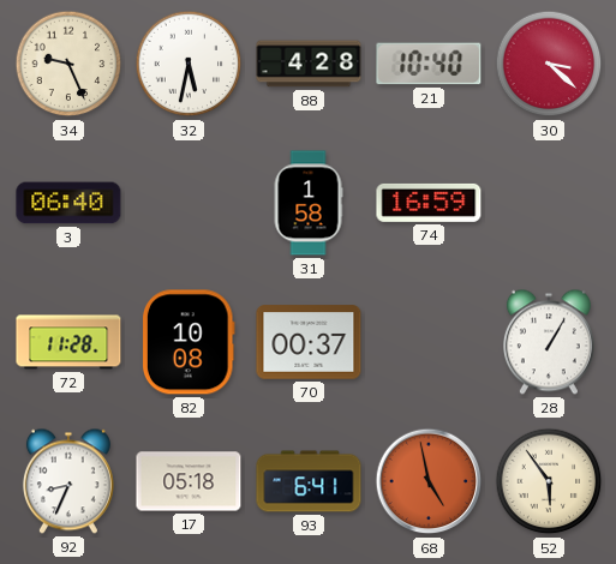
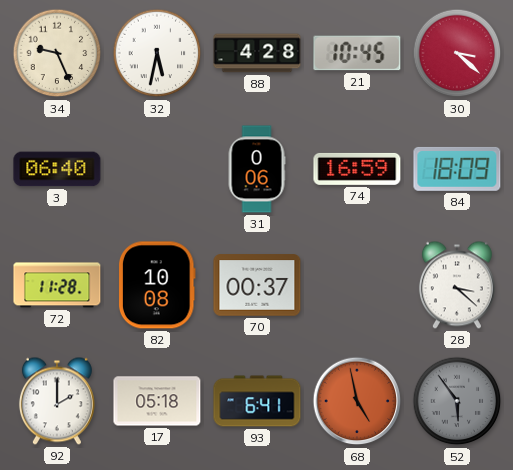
21: 10:40 -> 10:45
31: 1:58 -> 0:06
84: none -> 18:09
28: 1:05 -> 3:22
92: 8:34 -> 2:00
52 dial: cream -> grey
